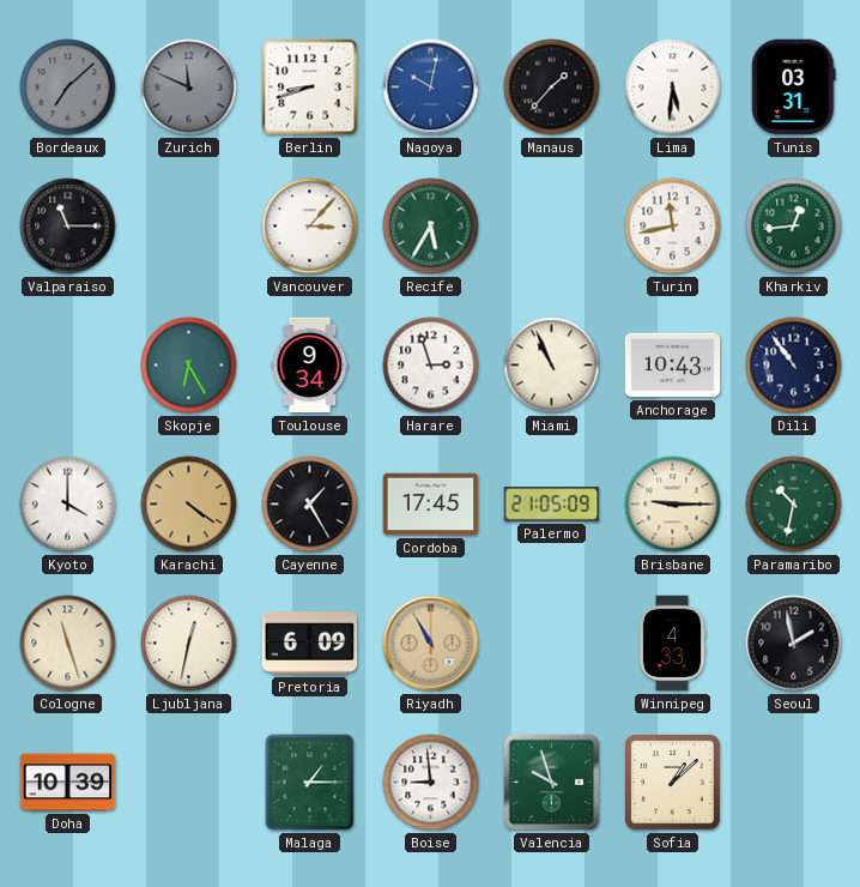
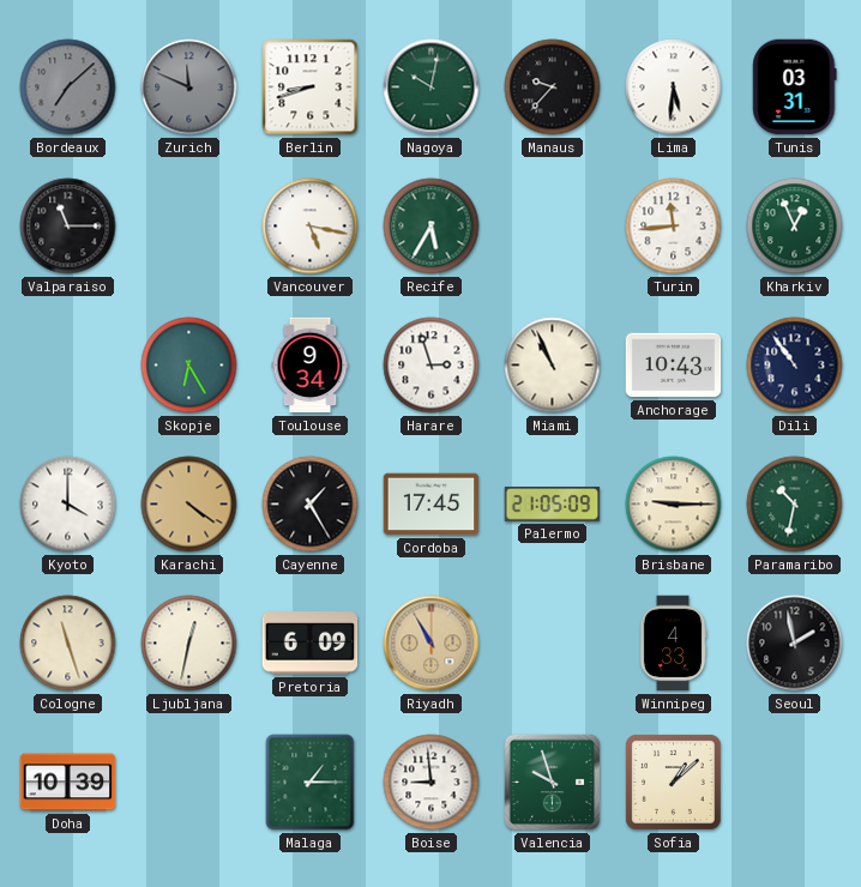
Nagoya dial: blue -> green
Manaus: 1:37 -> 9:37
Vancouver: 3:07 -> 5:17
Turin: 11:43 -> 11:44
Kharkiv: 12:44 -> 12:56
